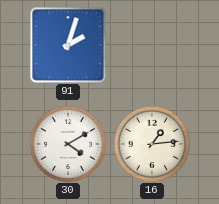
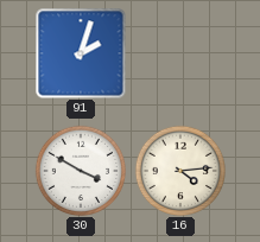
30: 4:10 -> 3:50
16: 1:14 -> 4:14
